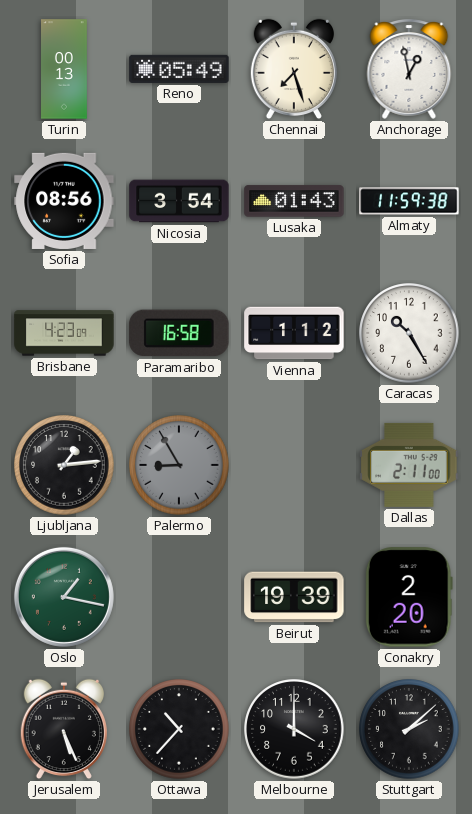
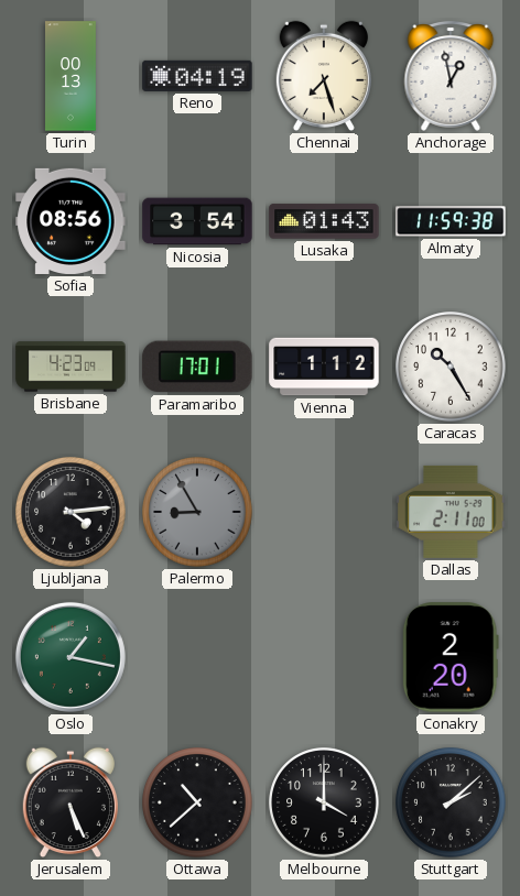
Reno: 05:49 -> 04:19
Paramaribo: 16:58 -> 17:01
Ljubljana: 1:14 -> 4:14
Beirut: 19:39 -> none
Ottawa: 10:37 -> 10:38
